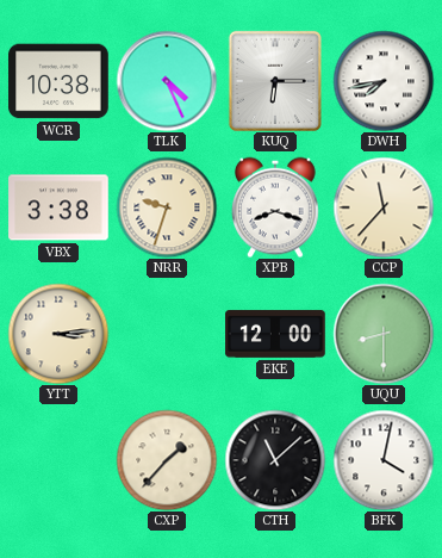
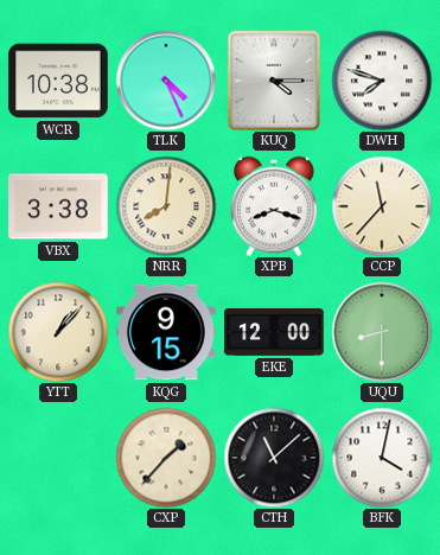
KUQ: 6:15 -> 4:15
DWH: 7:43 -> 7:48
NRR: 9:33 -> 8:01
YTT: 3:14 -> 1:07
KQG: none -> 9:15
